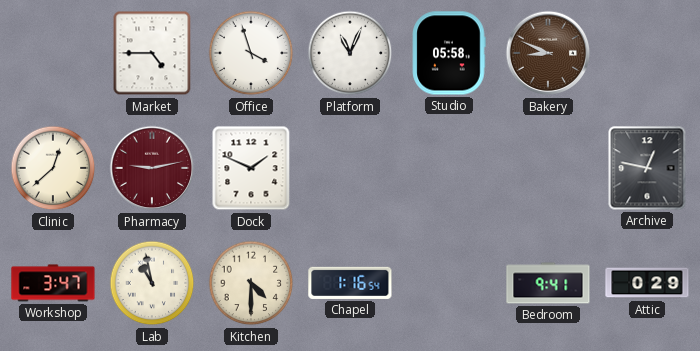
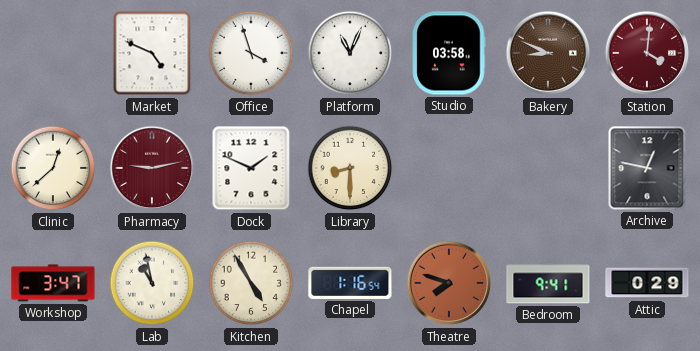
Market: 4:45 -> 4:49
Studio: 05:58 -> 03:58
Station: none -> 4:01
Library: none -> 8:30
Kitchen: 4:30 -> 4:55
Theatre: none -> 7:48
